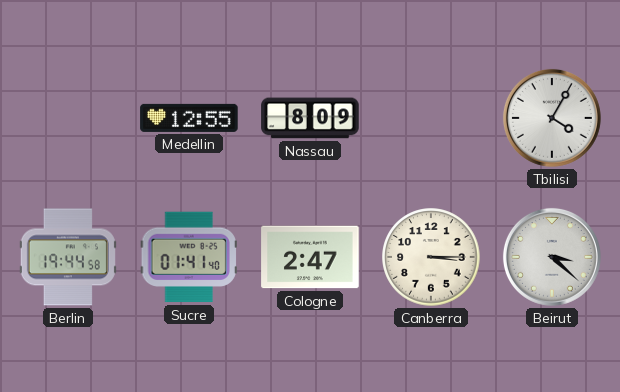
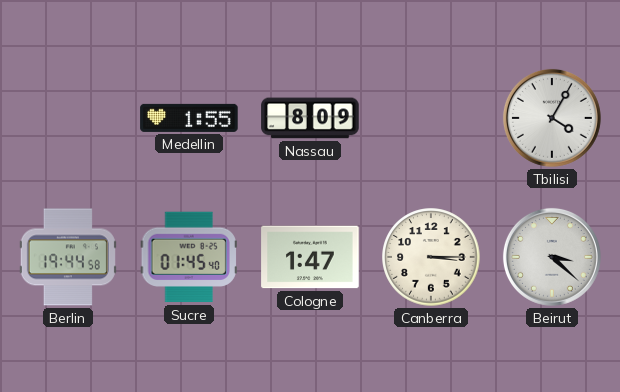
Medellin: 12:55 -> 1:55
Sucre: 01:41 -> 01:45
Cologne: 2:47 -> 1:47
